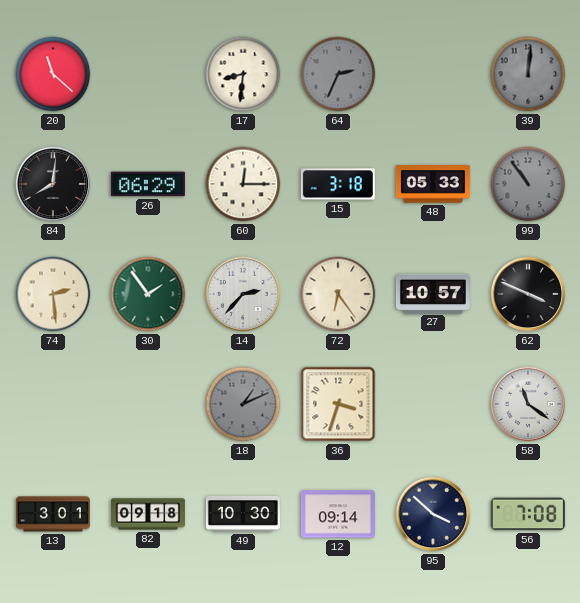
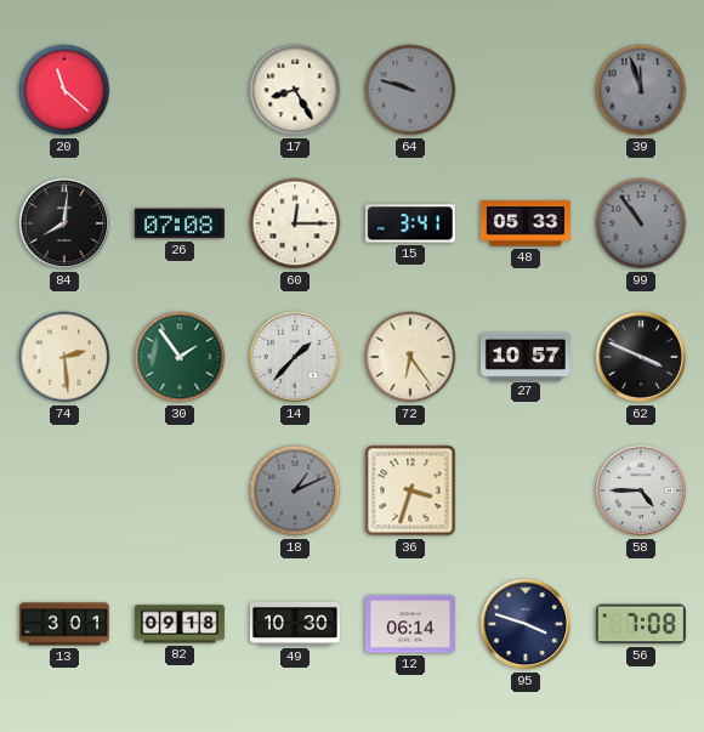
17: 8:31 -> 8:25
64: 2:34 -> 9:48
39: 12:01 -> 11:57
26: 06:29 -> 07:08
15: 3:18 -> 3:41
14: 2:37 -> 1:37
58: 11:21 -> 4:45
12: 09:14 -> 06:14
95: 3:52 -> 3:48
